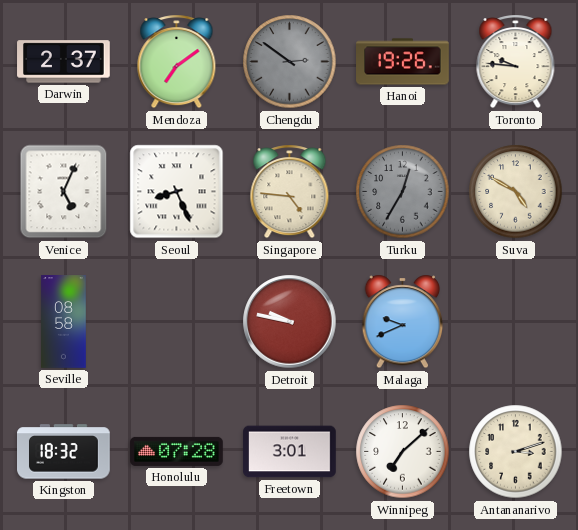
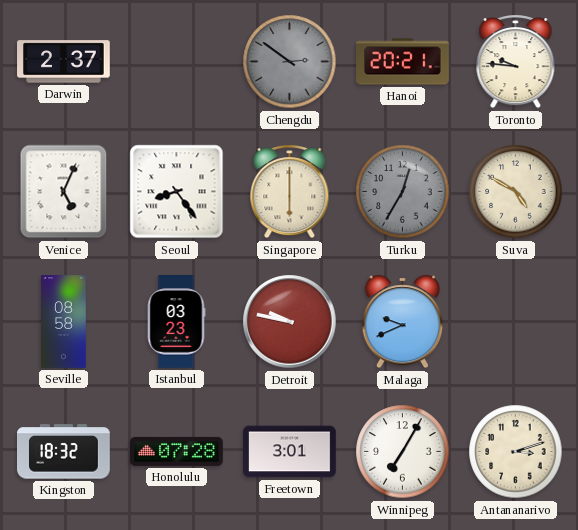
Mendoza: 7:09 -> none
Hanoi: 19:26 -> 20:21
Seoul: 8:26 -> 8:24
Singapore: 4:46 -> 6:00
Istanbul: none -> 03:23
Winnipeg: 7:08 -> 7:05
